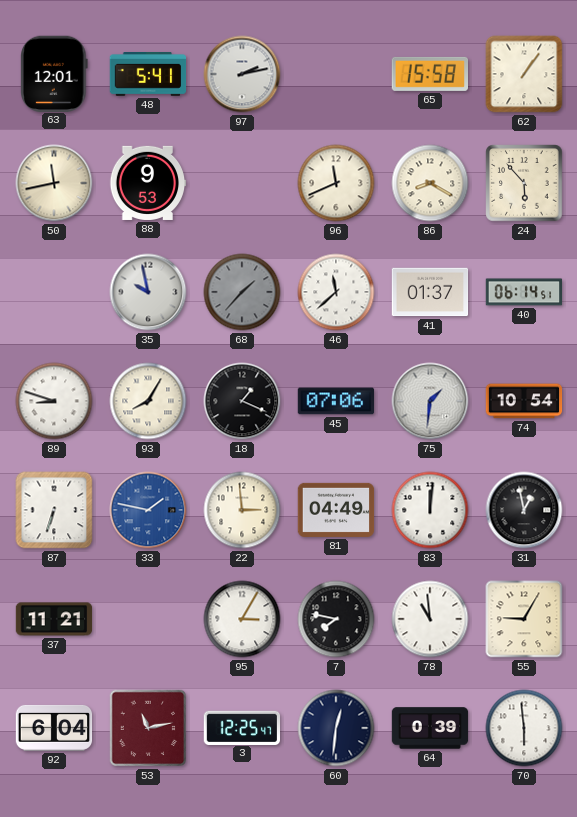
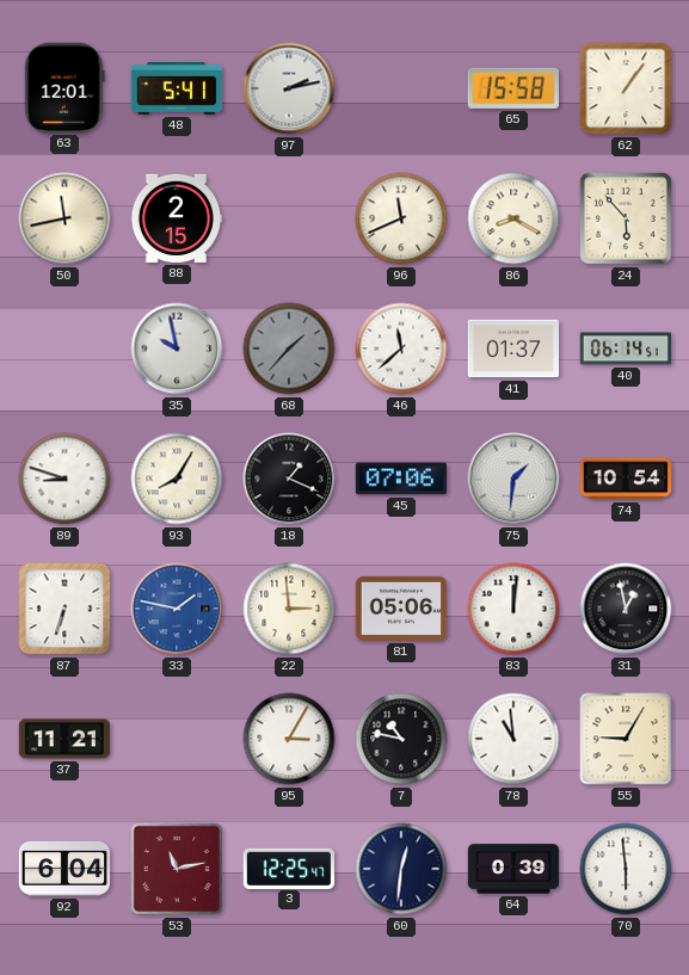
88: 9:53 -> 2:15
81: 04:49 -> 05:06
7: 7:47 -> 10:47
